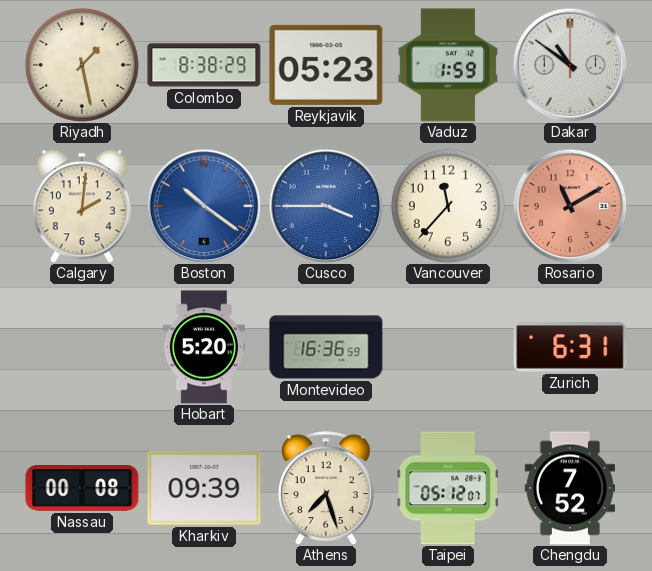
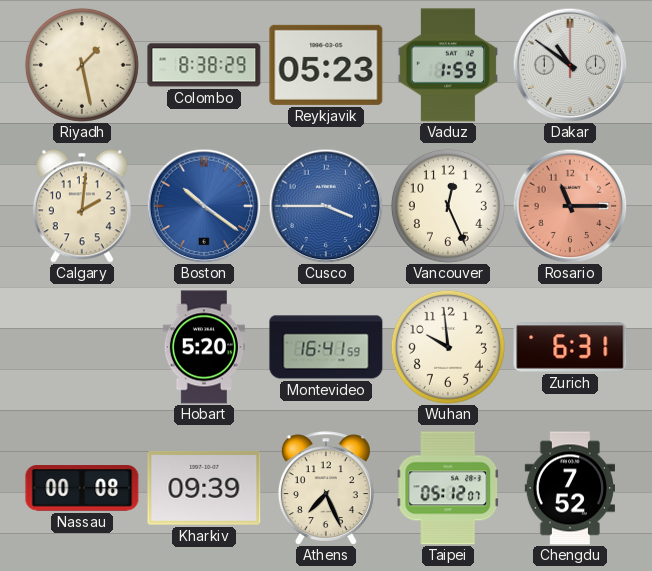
Vancouver: 11:37 -> 12:26
Rosario: 11:10 -> 11:15
Montevideo: 16:36 -> 16:41
Wuhan: none -> 9:59
Athens: 7:27 -> 7:26
